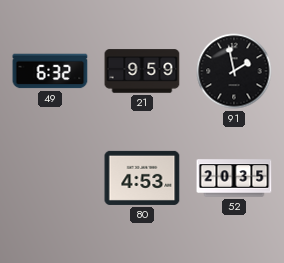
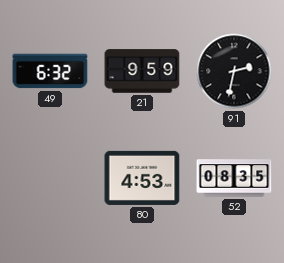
91: 1:58 -> 2:32
52: 20:35 -> 08:35
